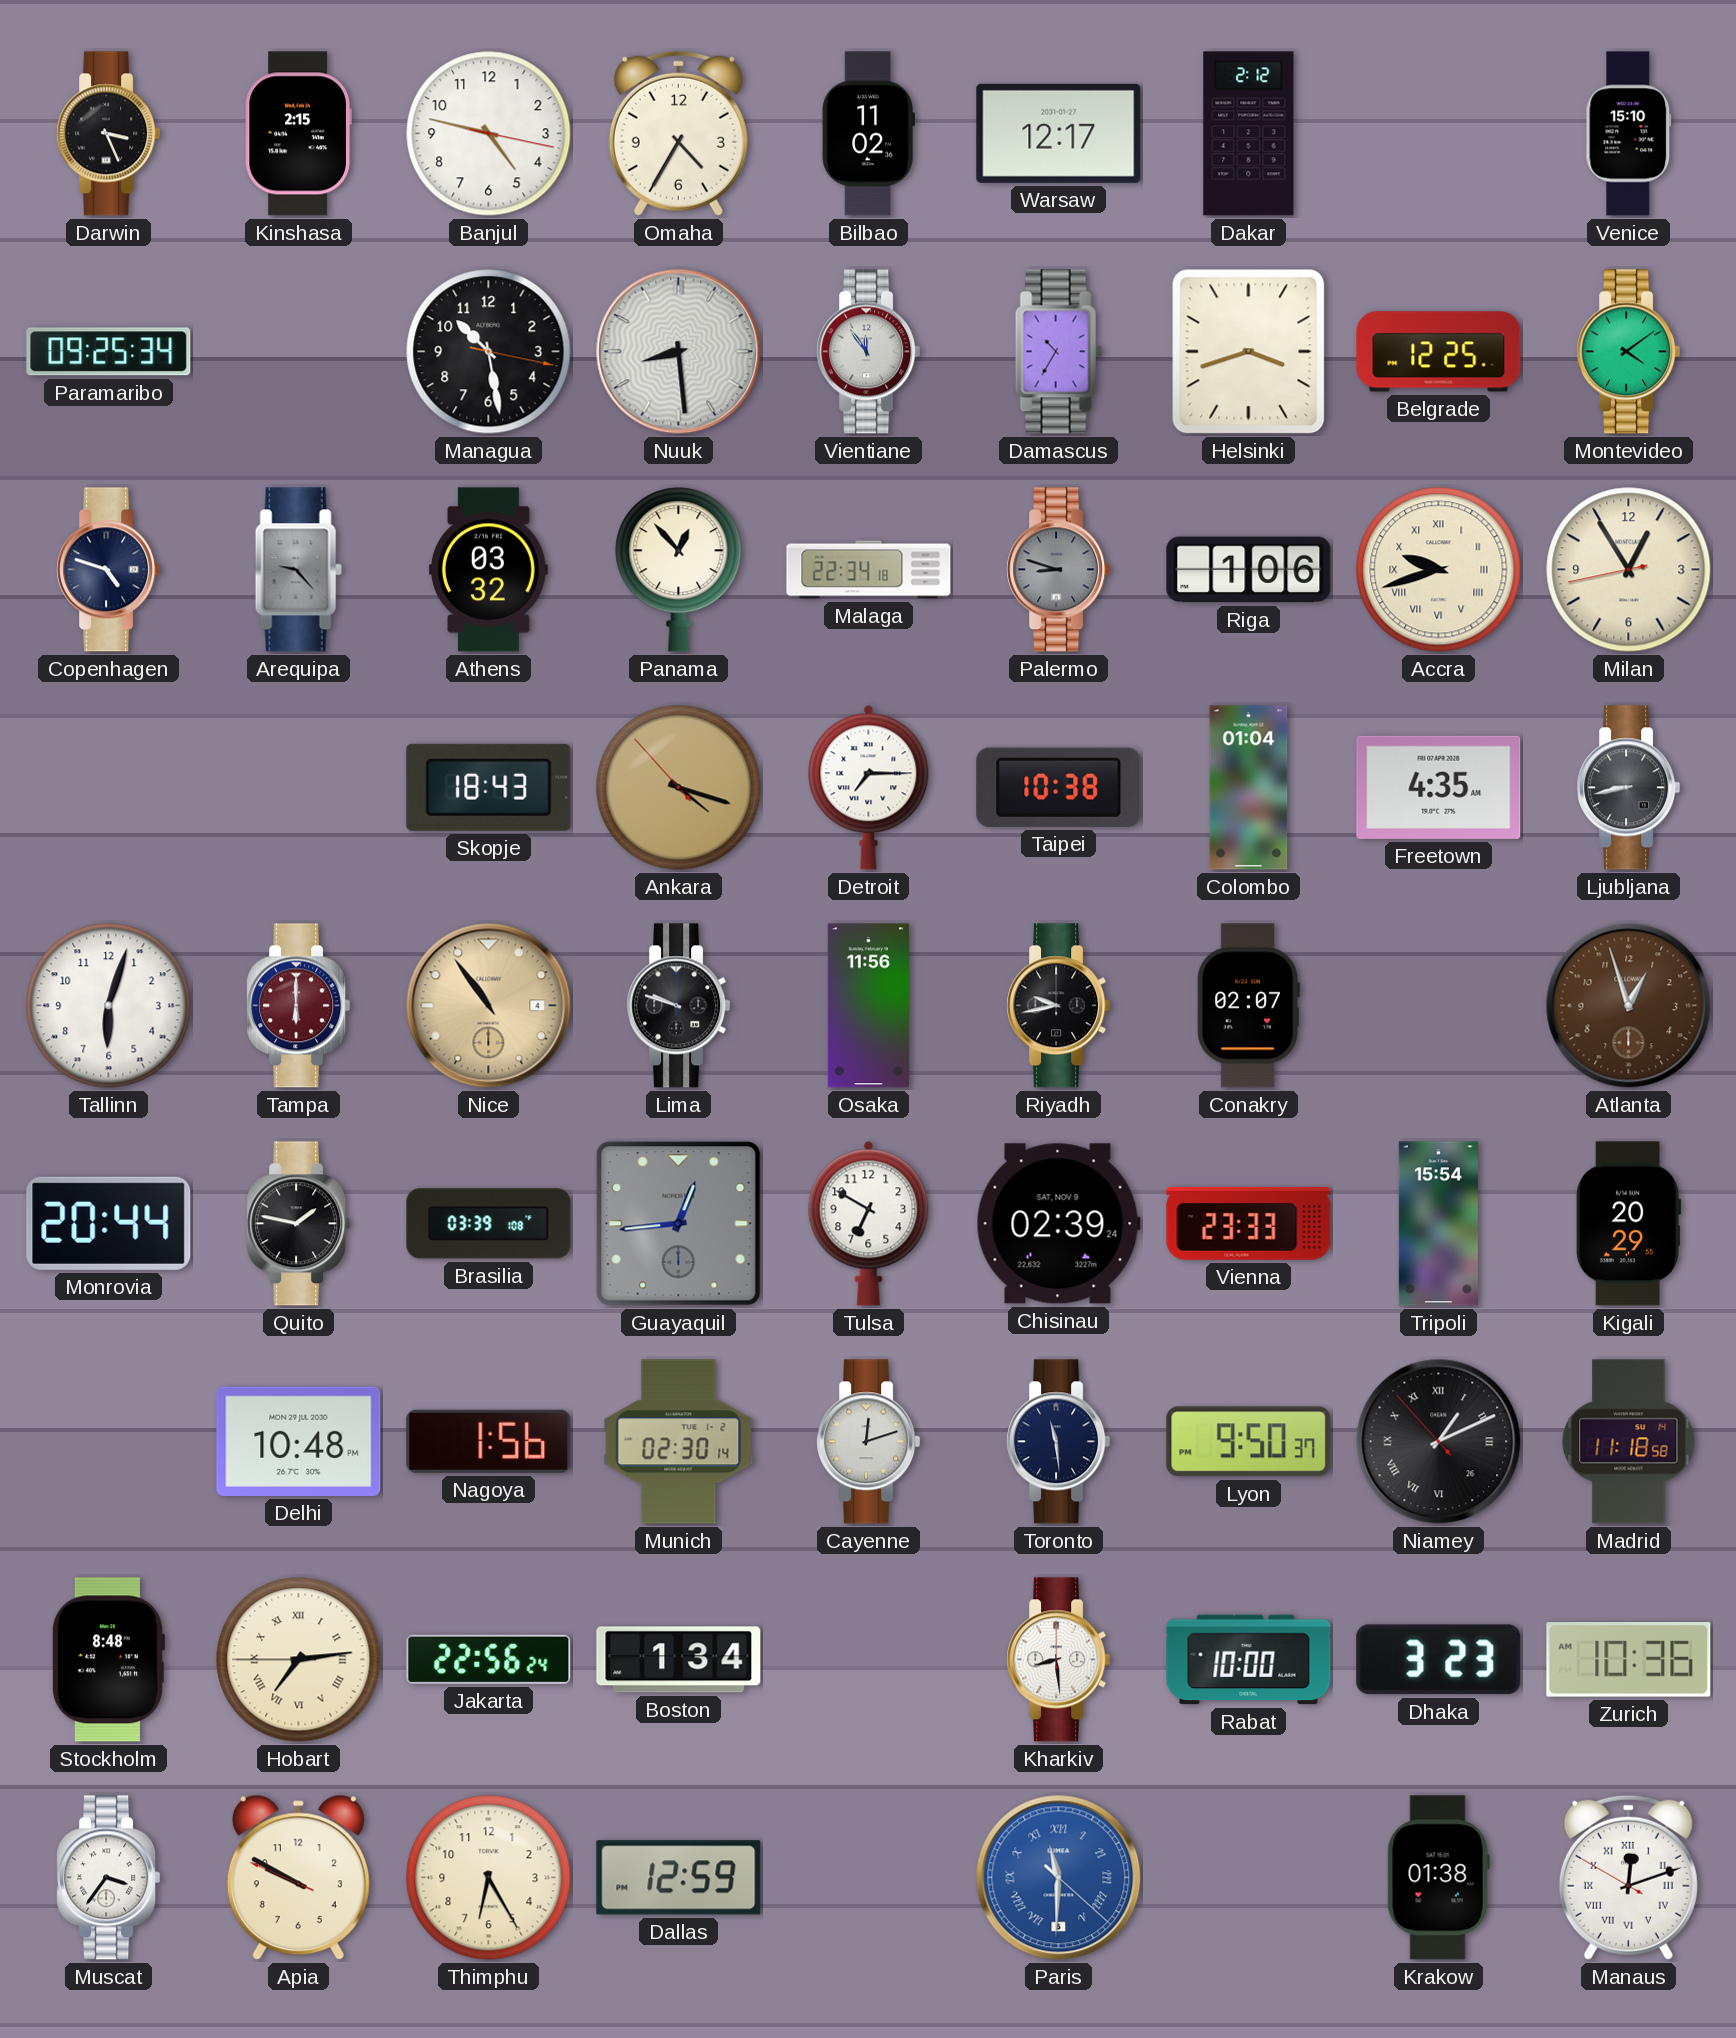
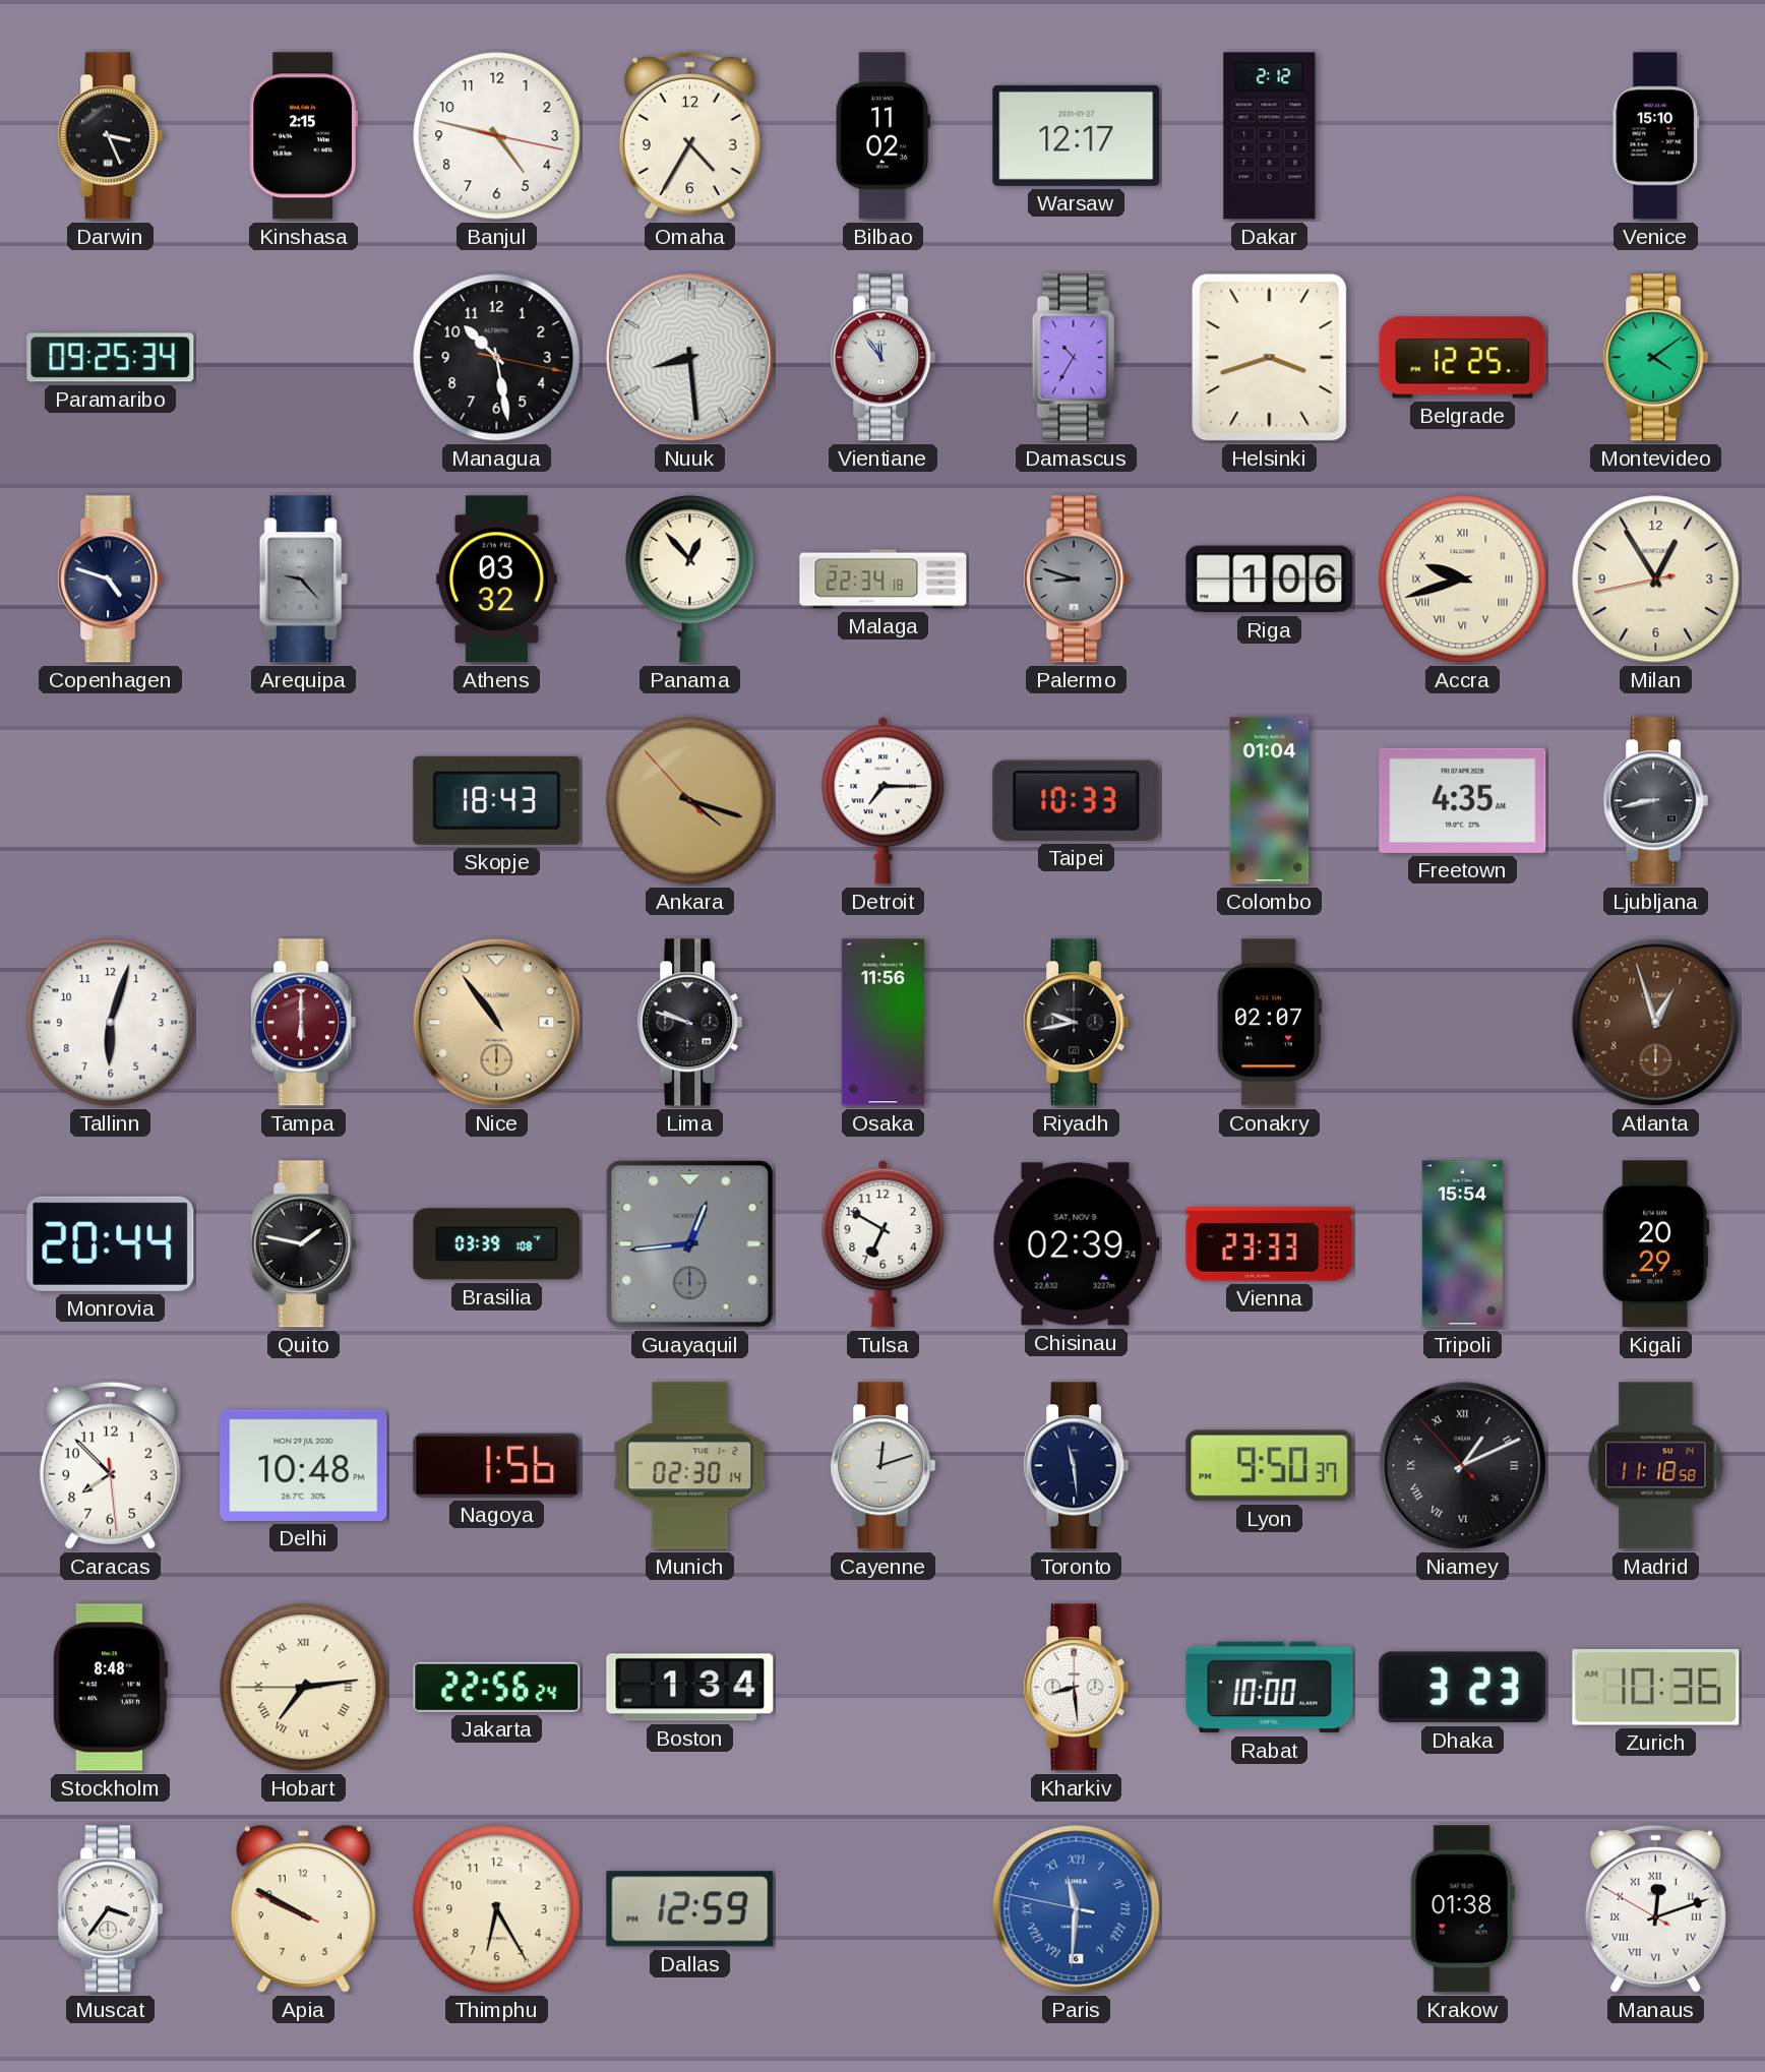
Taipei: 10:38 -> 10:33
Caracas: none -> 7:52
Paris: 11:30:22 -> 11:30:47
